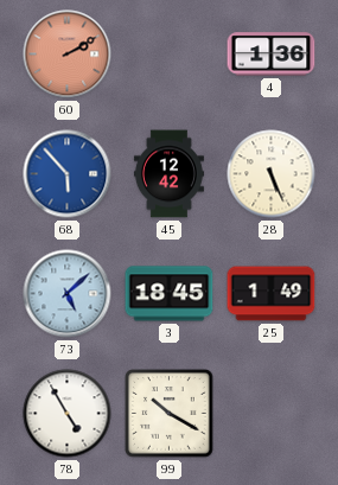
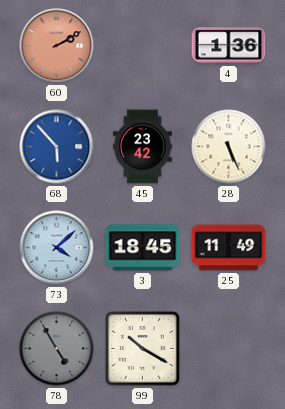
45: 12:42 -> 23:42
73: 5:08 -> 4:08
25: 1:49 -> 11:49
78 dial: white -> grey
